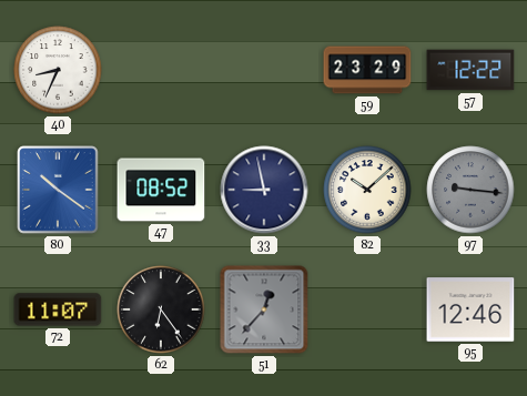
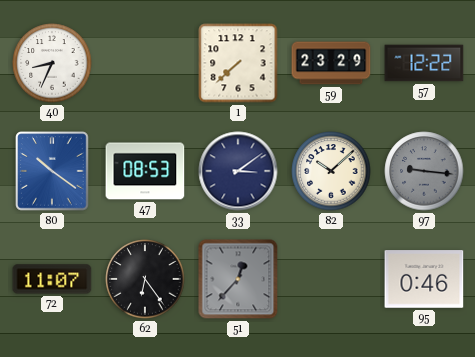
1: none -> 7:38
47: 08:52 -> 08:53
33: 8:58 -> 3:09
95: 12:46 -> 0:46
